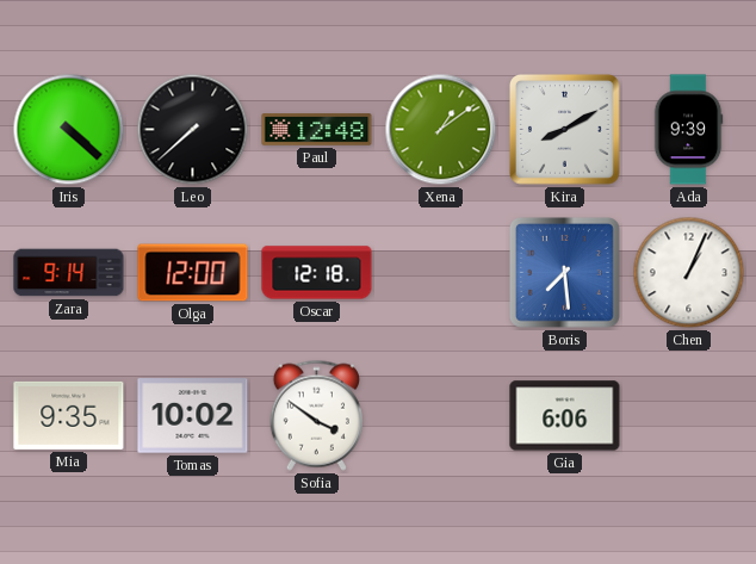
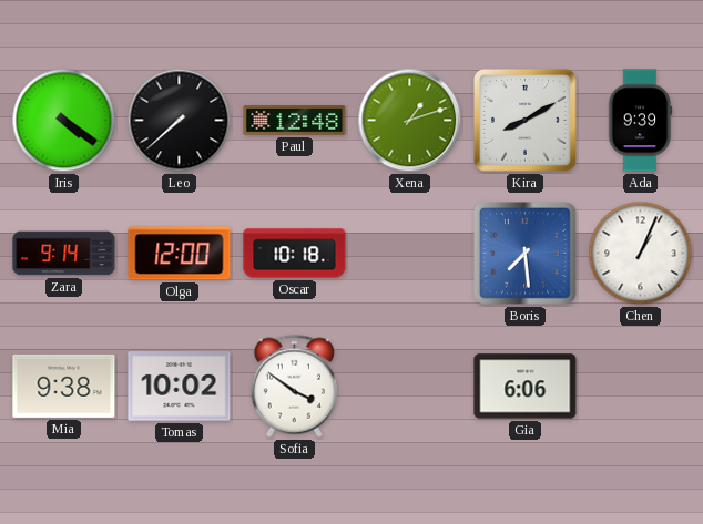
Iris: 4:22 -> 4:21
Xena: 1:09 -> 1:12
Oscar: 12:18 -> 10:18
Mia: 9:35 -> 9:38
